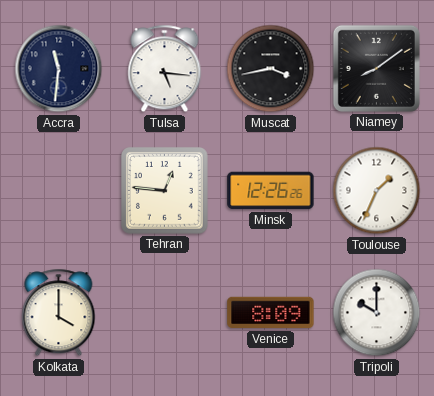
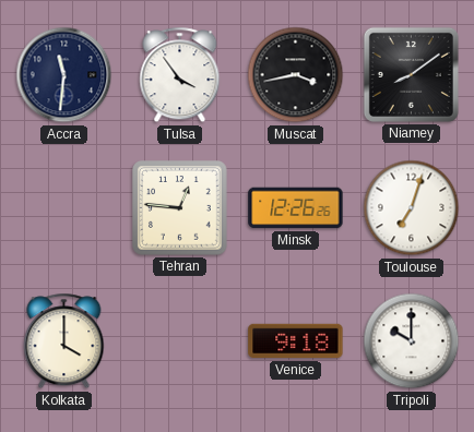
Tulsa: 5:16 -> 3:54
Toulouse: 1:34 -> 7:03
Venice: 8:09 -> 9:18
